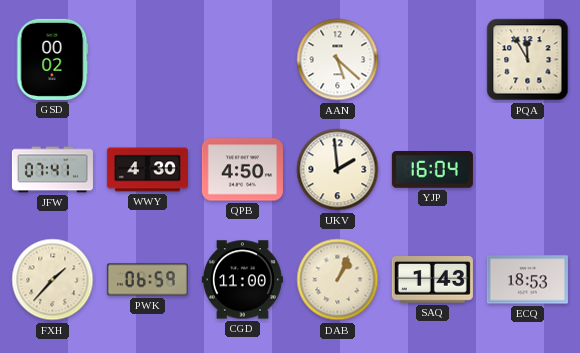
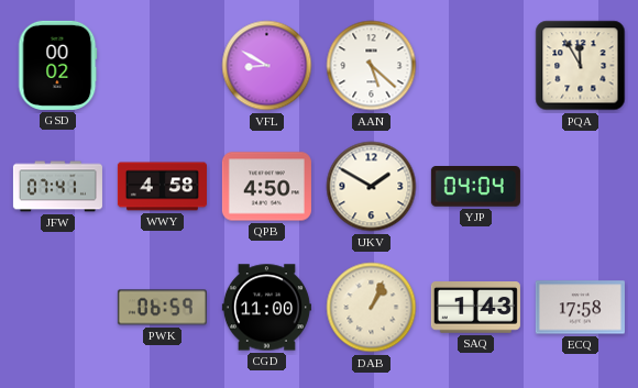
VFL: none -> 8:50
WWY: 4:30 -> 4:58
UKV: 1:59 -> 1:50
YJP: 16:04 -> 04:04
FXH: 1:37 -> none
ECQ: 18:53 -> 17:58
